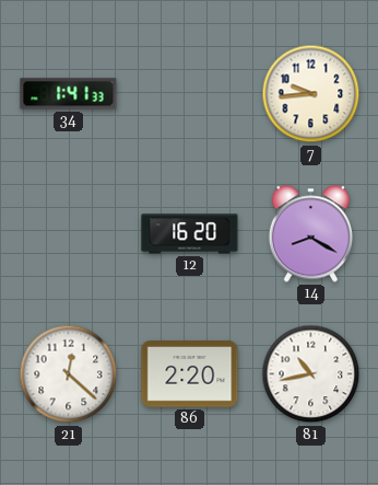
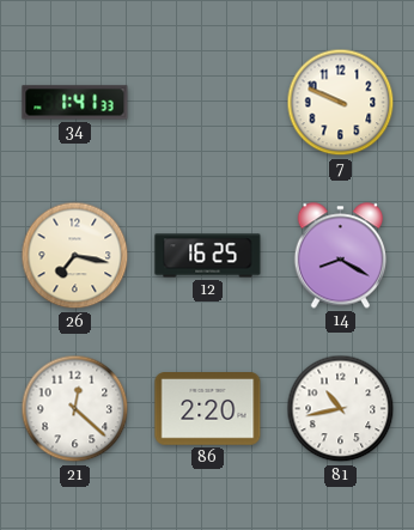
7: 9:44 -> 9:49
26: none -> 7:17
12: 16:20 -> 16:25
